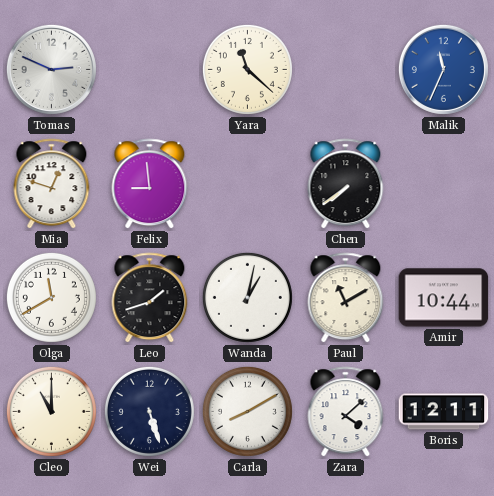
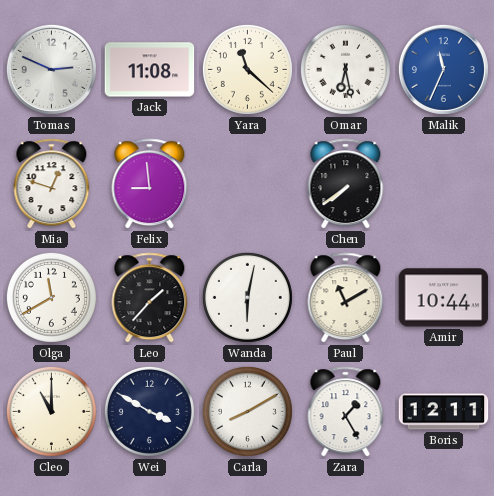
Jack: none -> 11:08
Omar: none -> 6:28
Leo: 1:42 -> 1:37
Wanda: 1:02 -> 6:02
Wei: 5:27 -> 3:50
Zara: 4:08 -> 1:25
